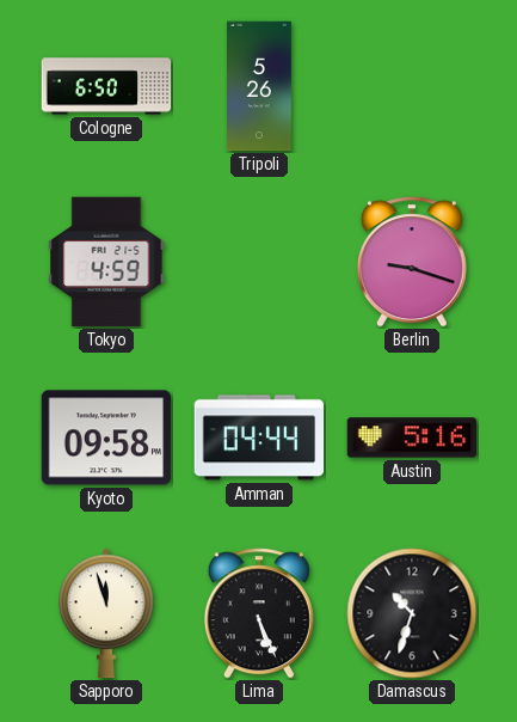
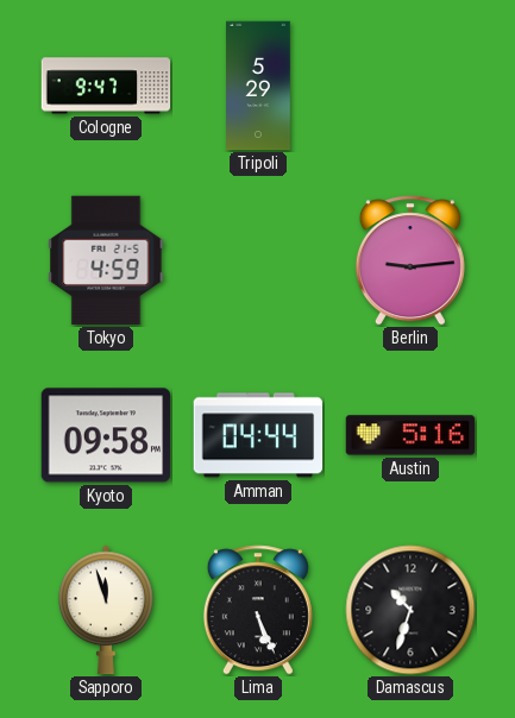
Cologne: 6:50 -> 9:47
Tripoli: 5:26 -> 5:29
Berlin: 9:18 -> 9:14
